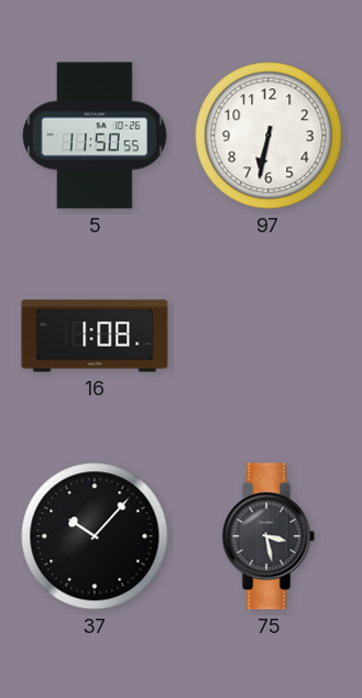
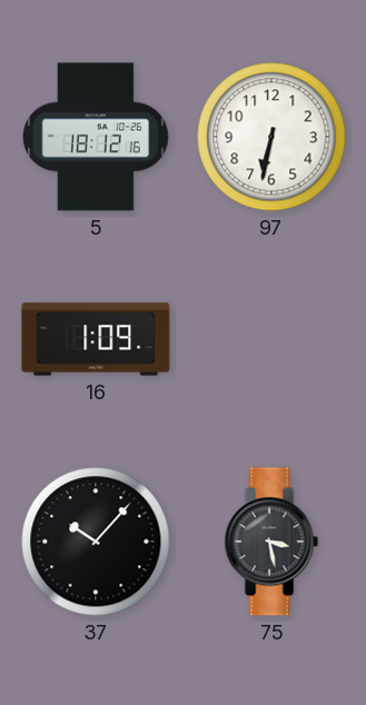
5: 11:50 -> 18:12
16: 1:08 -> 1:09
